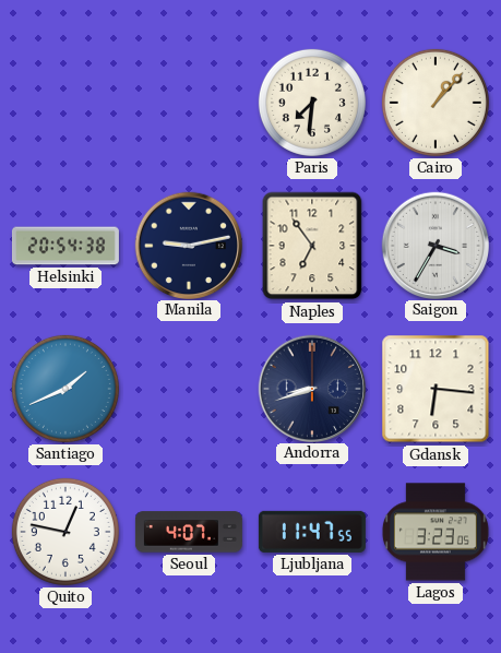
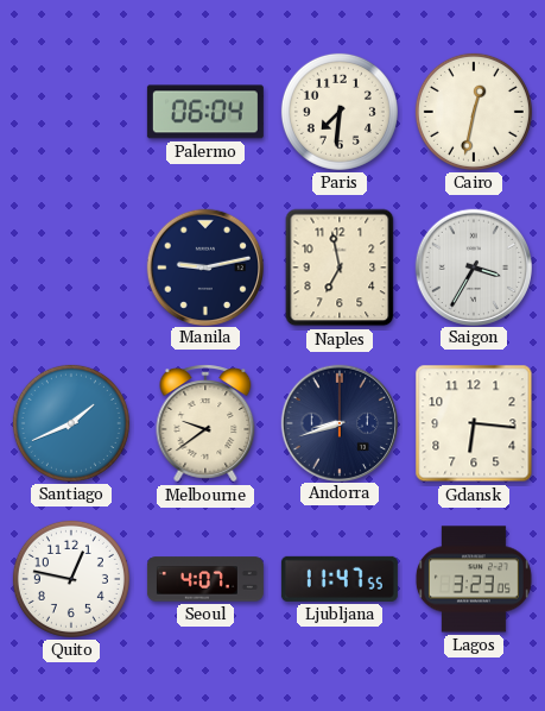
Palermo: none -> 06:04
Cairo: 1:07 -> 12:32
Helsinki: 20:54 -> none
Naples: 6:54 -> 6:58
Melbourne: none -> 9:39
